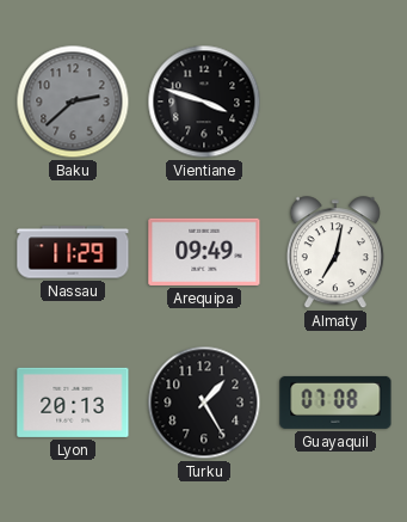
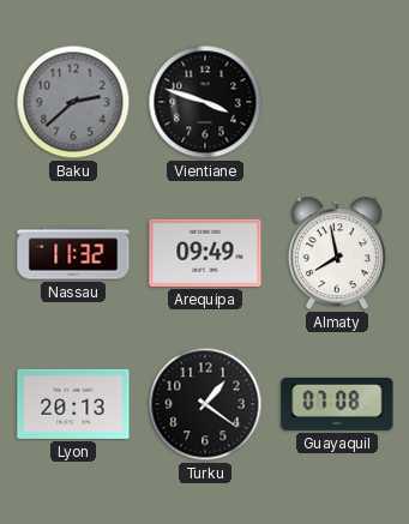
Nassau: 11:29 -> 11:32
Almaty: 7:02 -> 7:58
Turku: 1:25 -> 1:21
